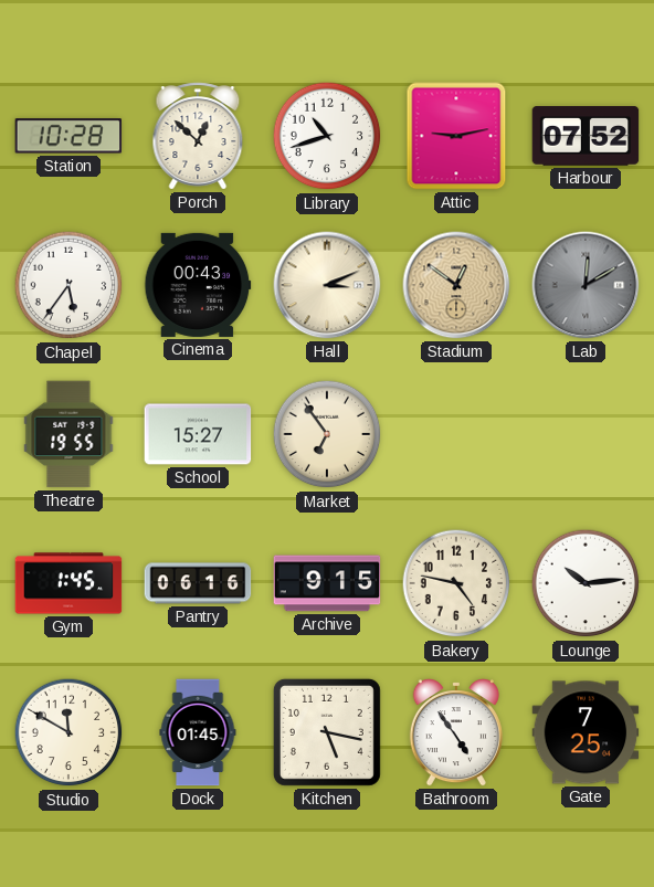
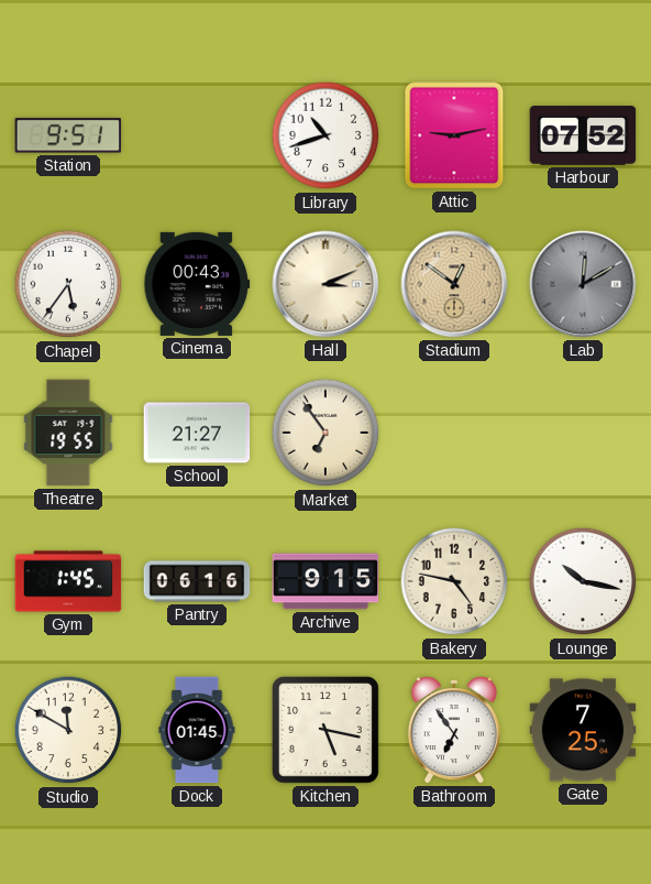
Station: 10:28 -> 9:51
Porch: 12:52 -> none
School: 15:27 -> 21:27
Lounge: 10:14 -> 10:17
Bathroom: 4:54 -> 6:54
